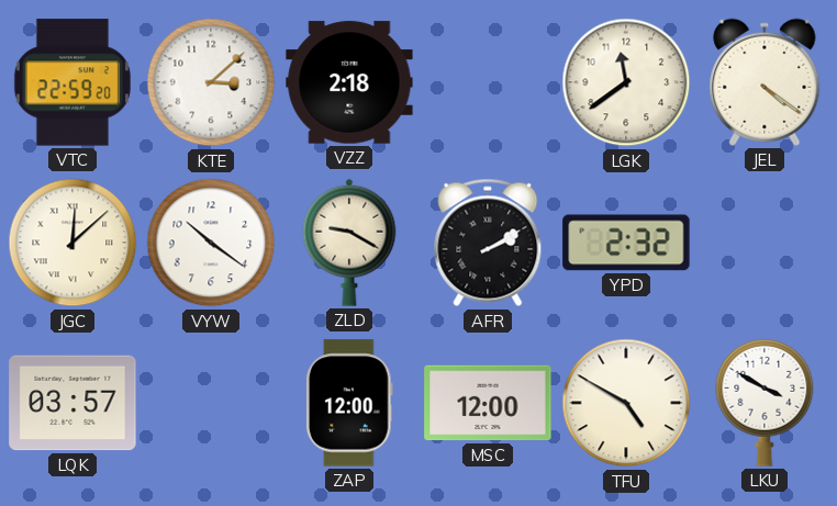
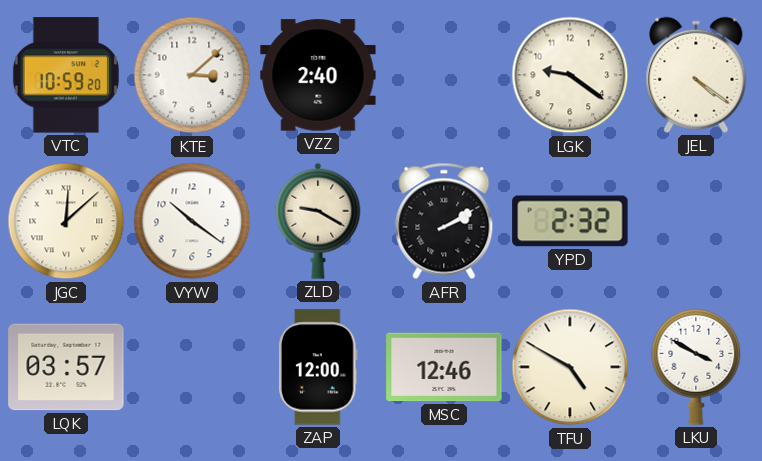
VTC: 22:59 -> 10:59
VZZ: 2:18 -> 2:40
LGK: 11:39 -> 9:21
MSC: 12:00 -> 12:46
